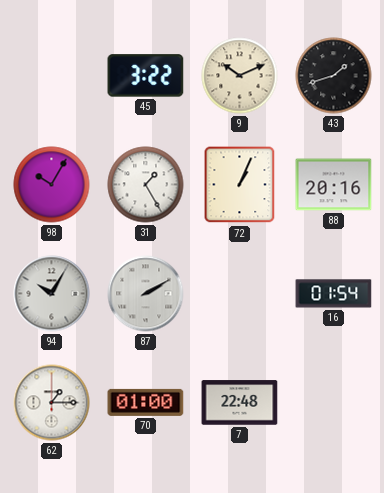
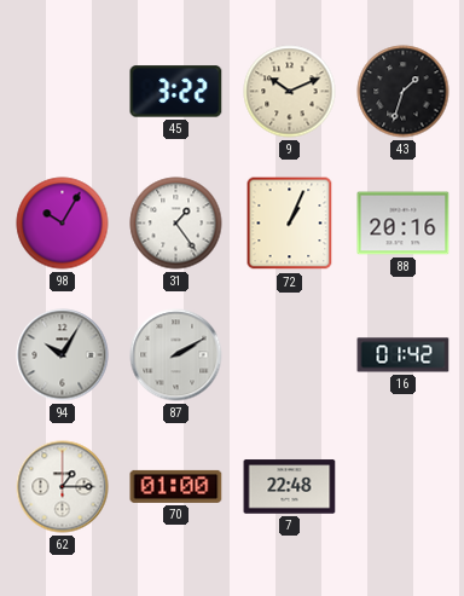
43: 1:42 -> 1:33
31: 1:25 -> 1:24
16: 01:54 -> 01:42
